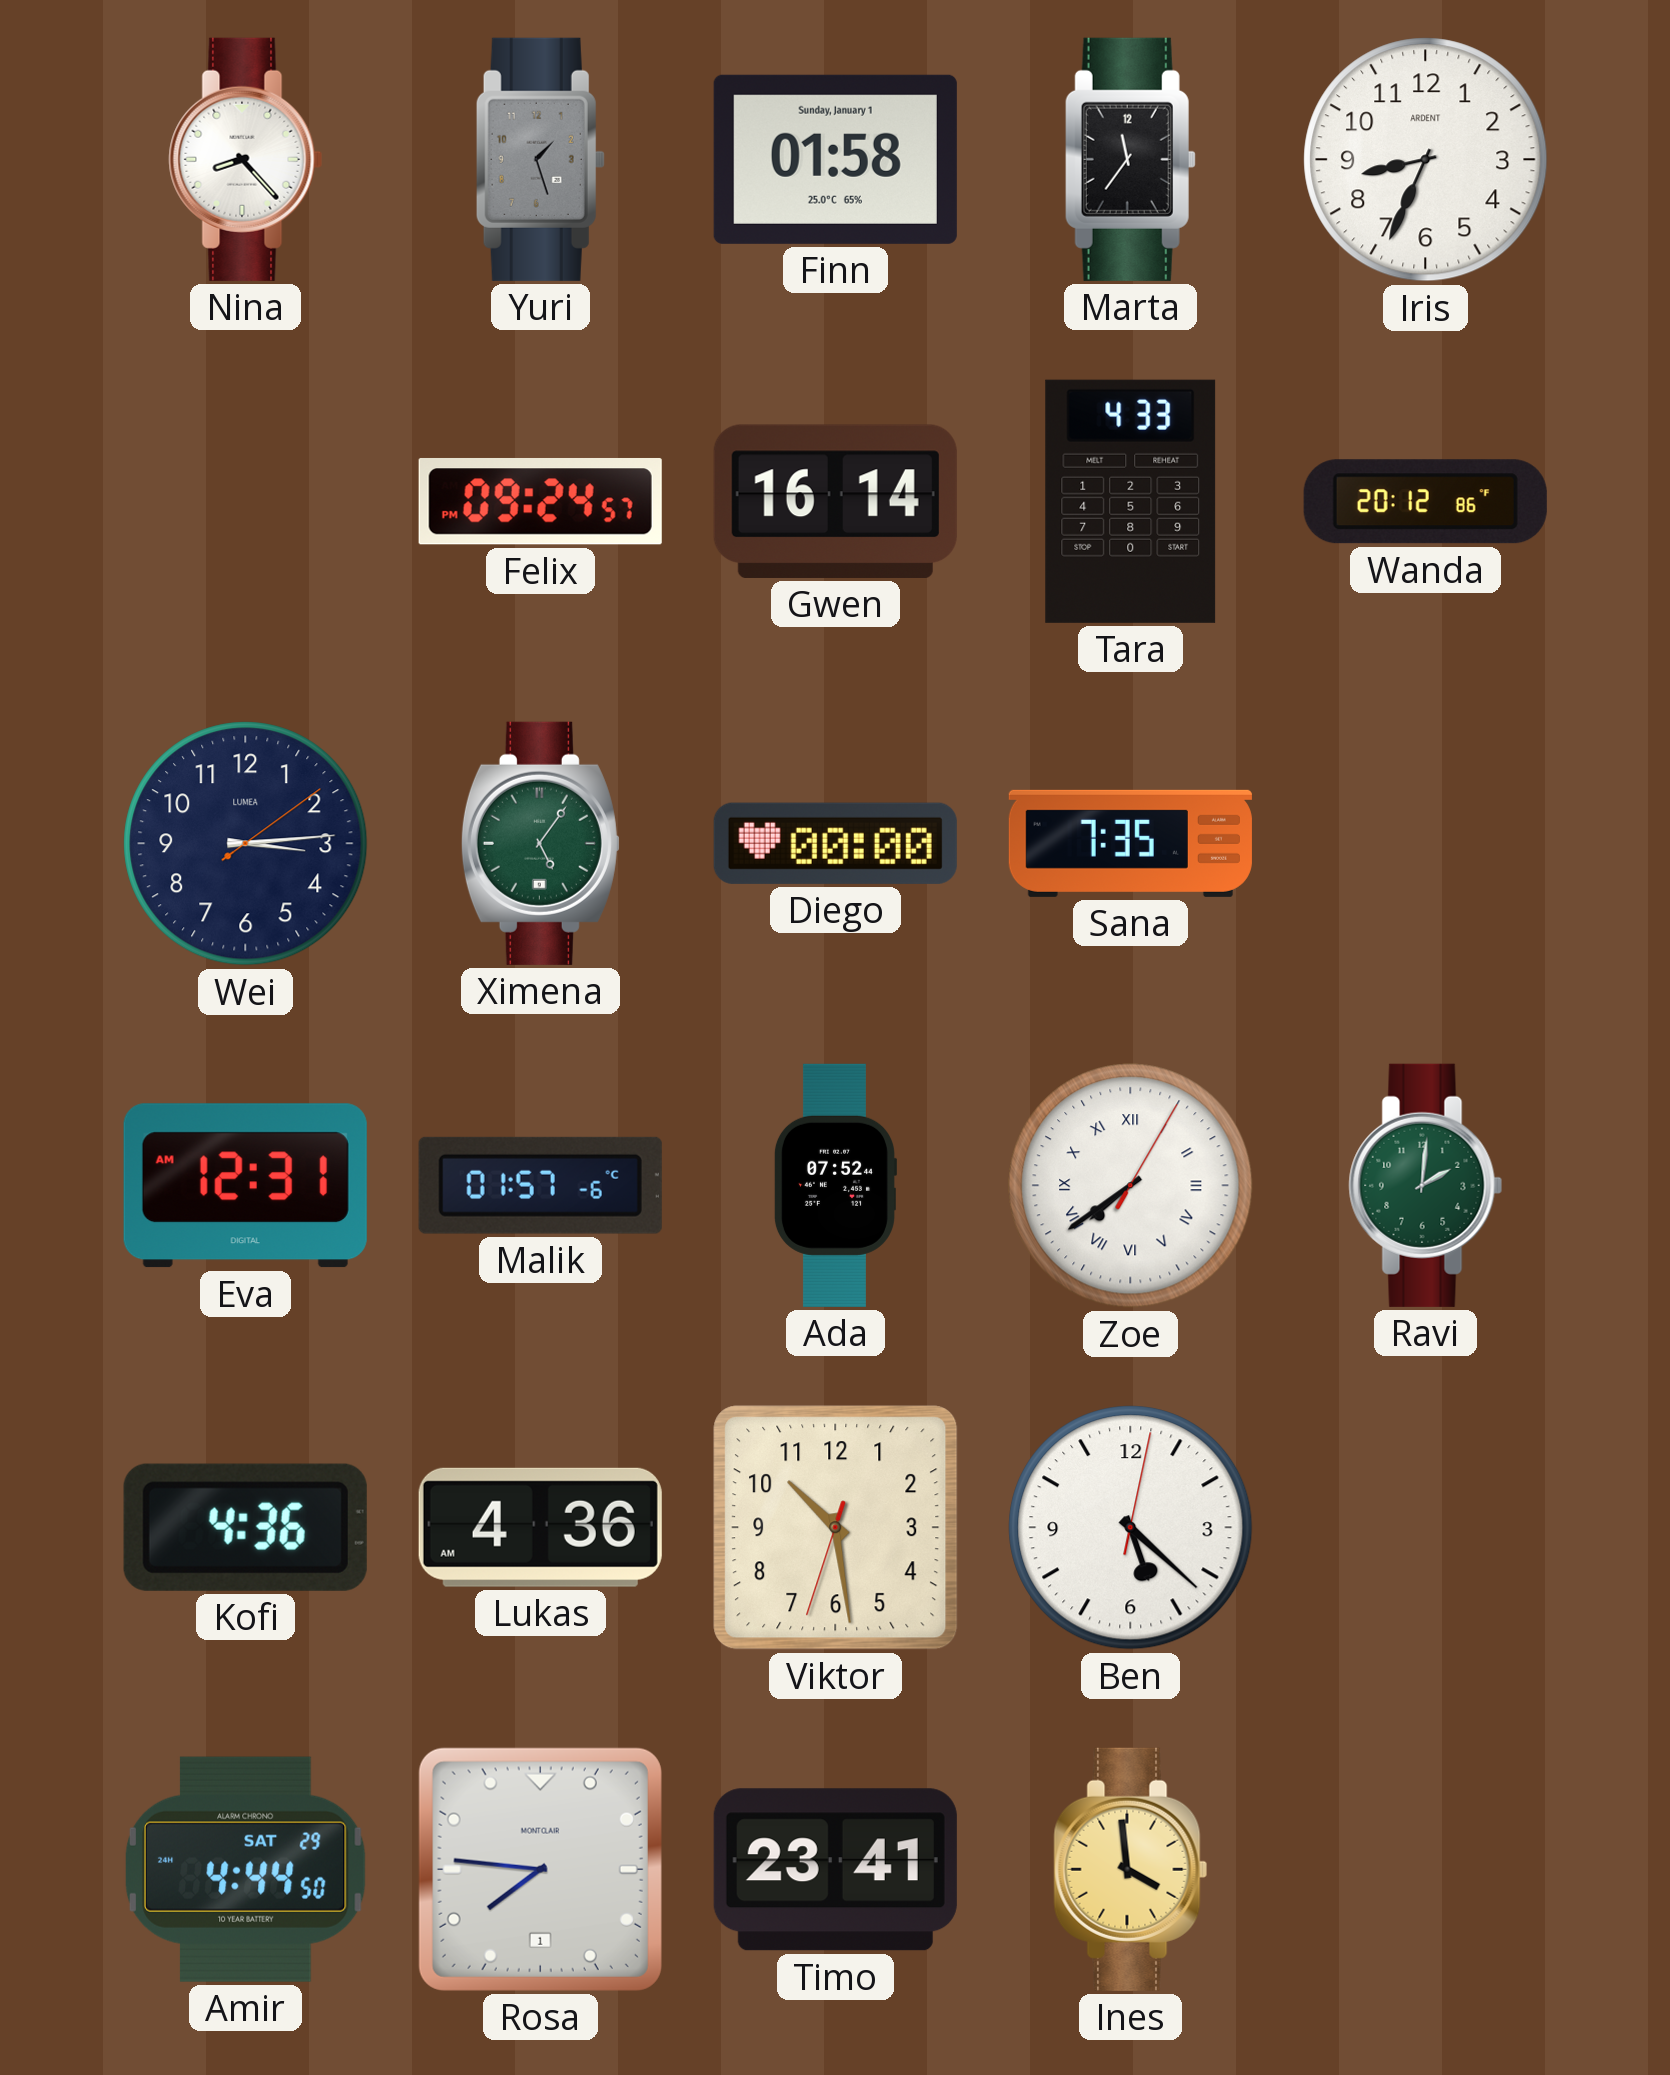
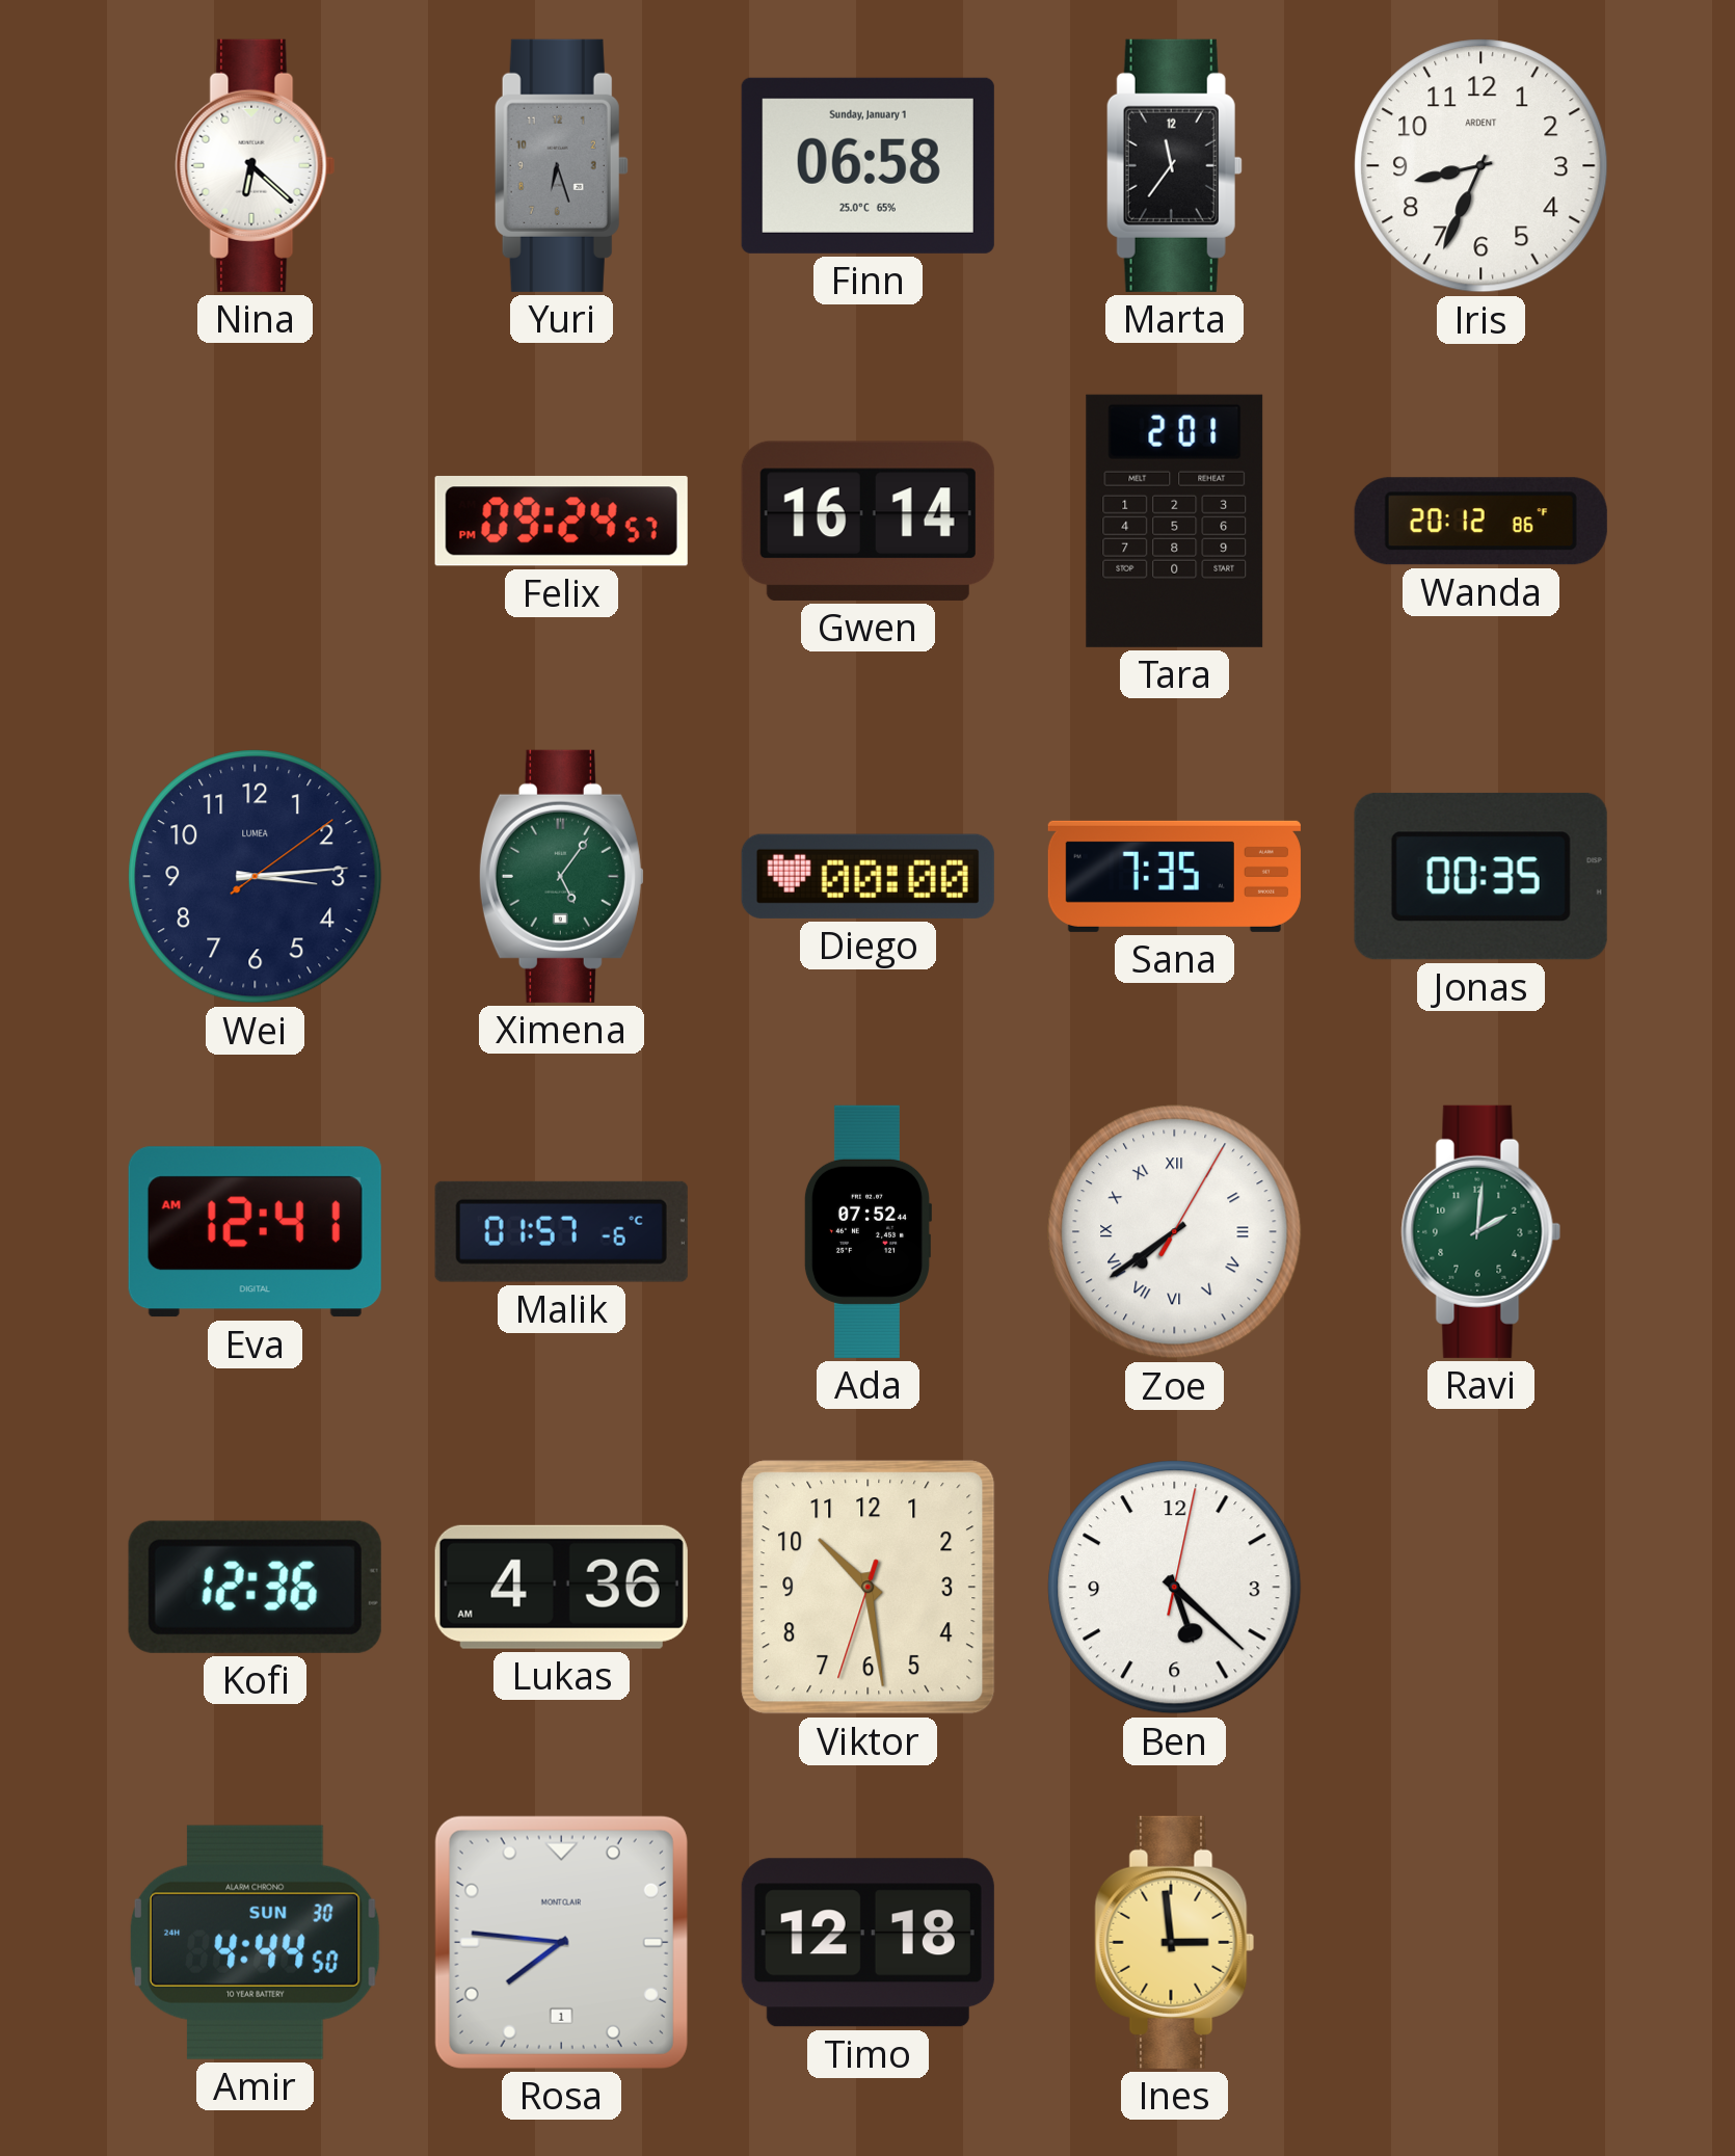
Nina: 8:23 -> 6:22
Yuri: 1:27 -> 6:27
Finn: 01:58 -> 06:58
Tara: 4:33 -> 2:01
Jonas: none -> 00:35
Eva: 12:31 -> 12:41
Kofi: 4:36 -> 12:36
Amir date: SAT 29 -> SUN 30
Timo: 23:41 -> 12:18
Ines: 3:59 -> 2:59
